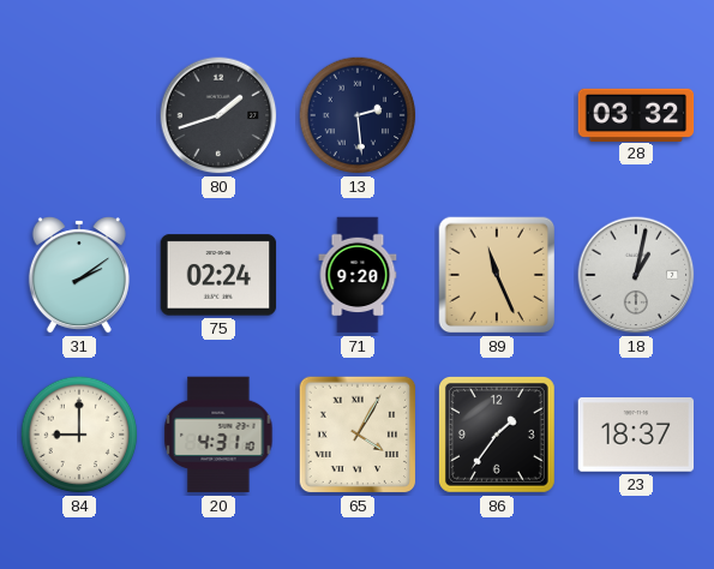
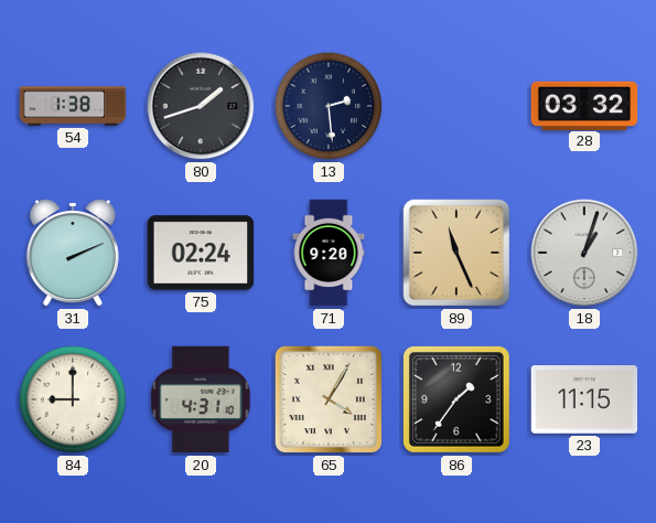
54: none -> 1:38
31: 2:09 -> 2:11
18: 1:02 -> 1:03
23: 18:37 -> 11:15
